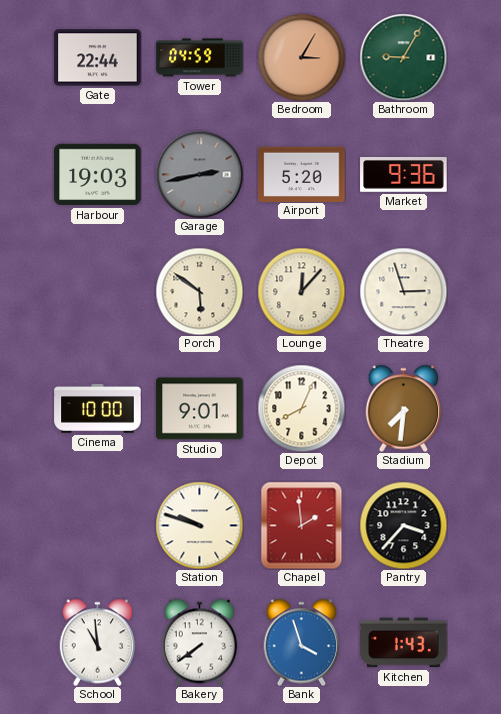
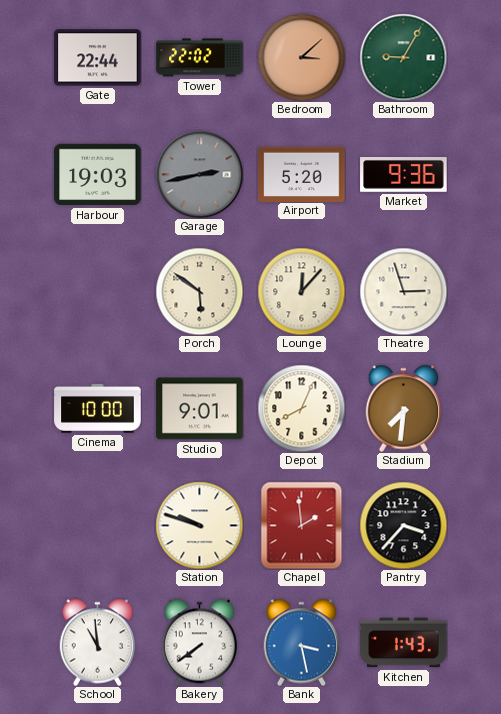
Tower: 04:59 -> 22:02
Bedroom: 3:05 -> 3:08
Bank: 3:57 -> 3:28
